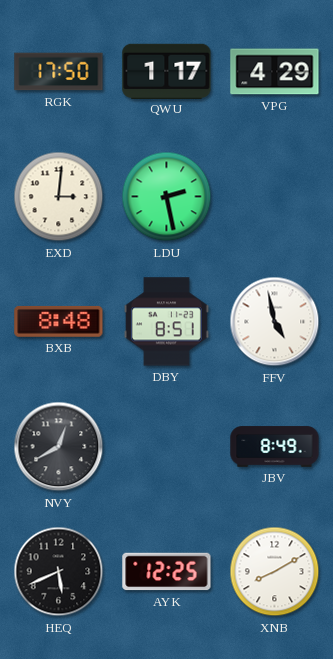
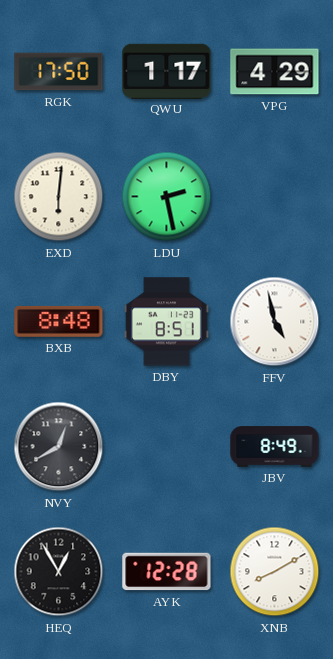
EXD: 3:01 -> 6:01
HEQ: 5:41 -> 12:55
AYK: 12:25 -> 12:28
